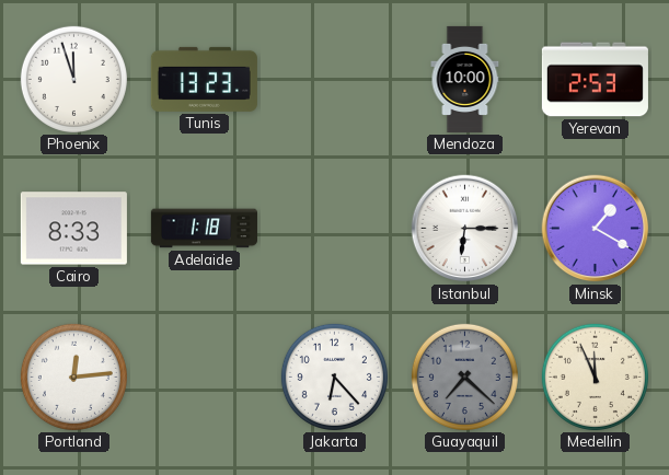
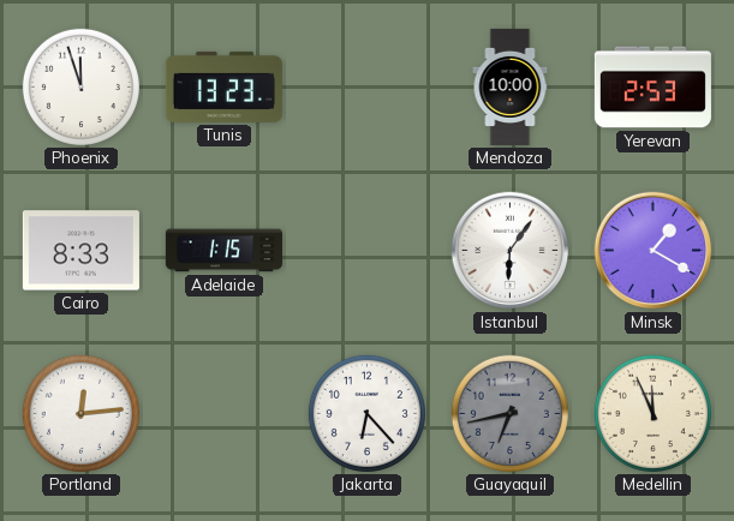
Adelaide: 1:18 -> 1:15
Istanbul: 6:15 -> 6:06
Guayaquil: 7:22 -> 6:43
